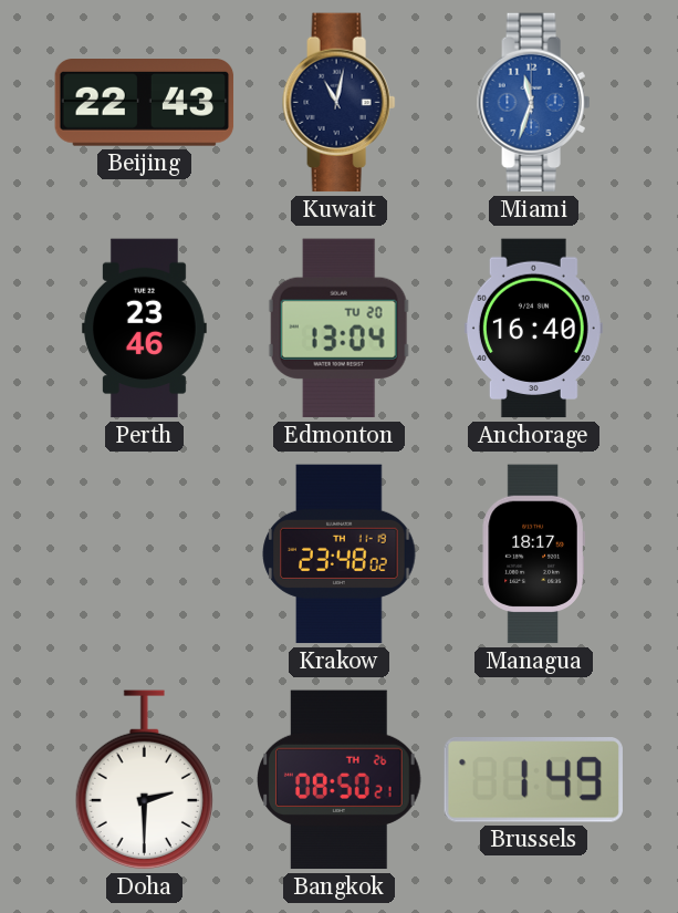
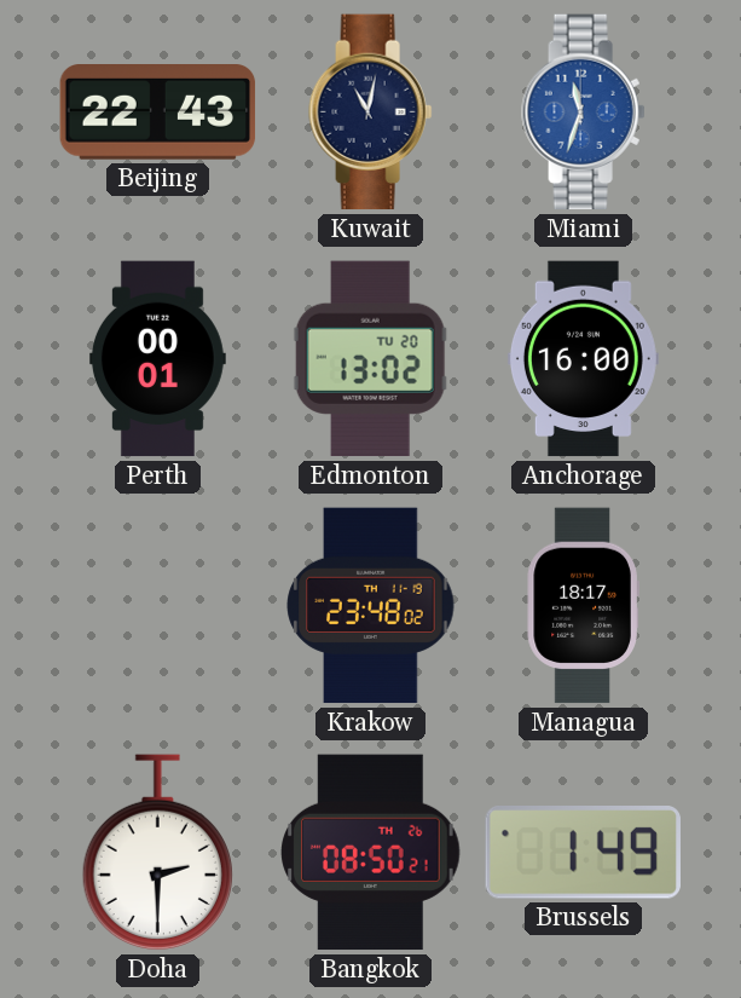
Perth: 23:46 -> 00:01
Edmonton: 13:04 -> 13:02
Anchorage: 16:40 -> 16:00
